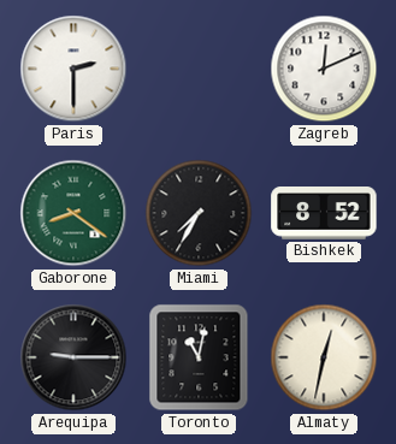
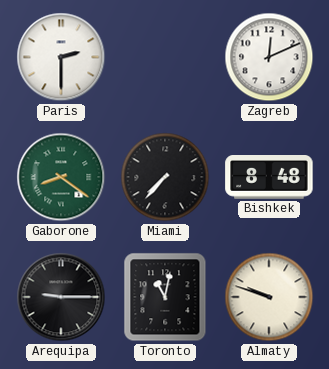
Miami: 7:35 -> 7:37
Bishkek: 8:52 -> 8:48
Almaty: 12:32 -> 9:48
